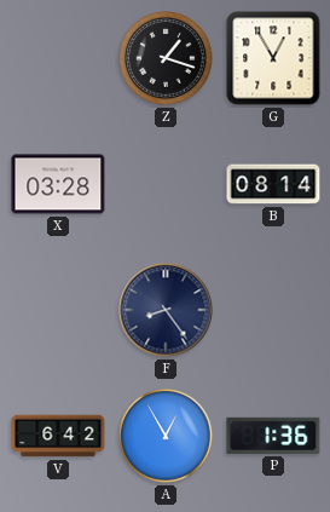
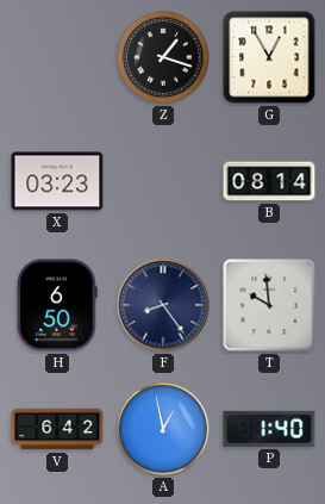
X: 03:28 -> 03:23
H: none -> 6:50
T: none -> 9:59
A: 12:55 -> 12:58
P: 1:36 -> 1:40
